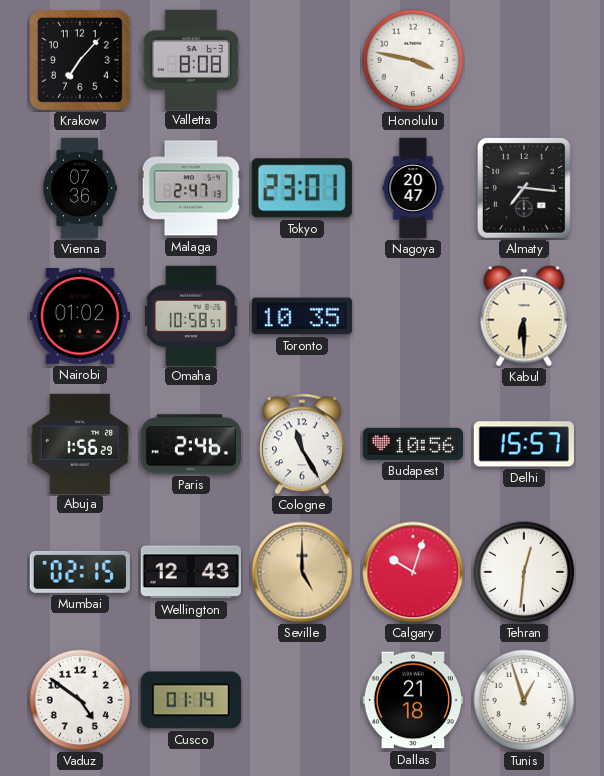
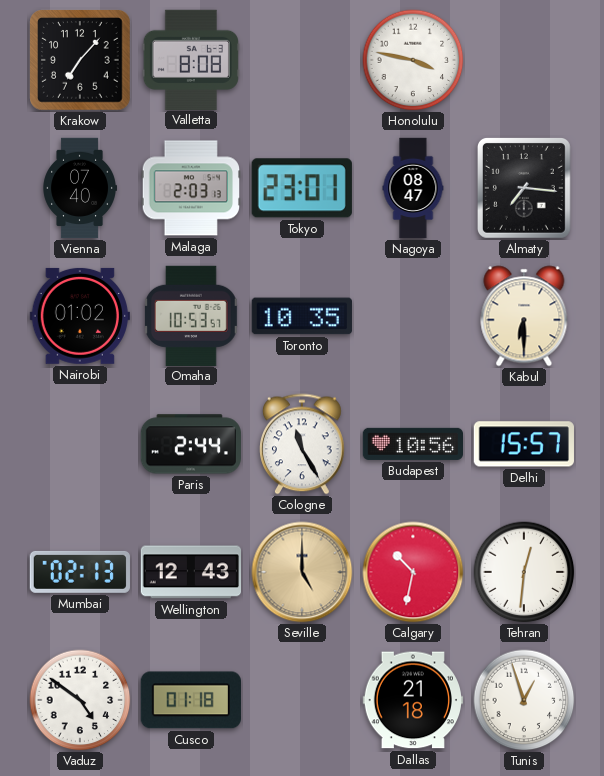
Vienna: 07:36 -> 07:40
Malaga: 2:47 -> 2:03
Nagoya: 20:47 -> 08:47
Omaha: 10:58 -> 10:53
Abuja: 1:56 -> none
Paris: 2:46 -> 2:44
Mumbai: 02:15 -> 02:13
Calgary: 10:03 -> 10:32
Cusco: 01:14 -> 01:18
